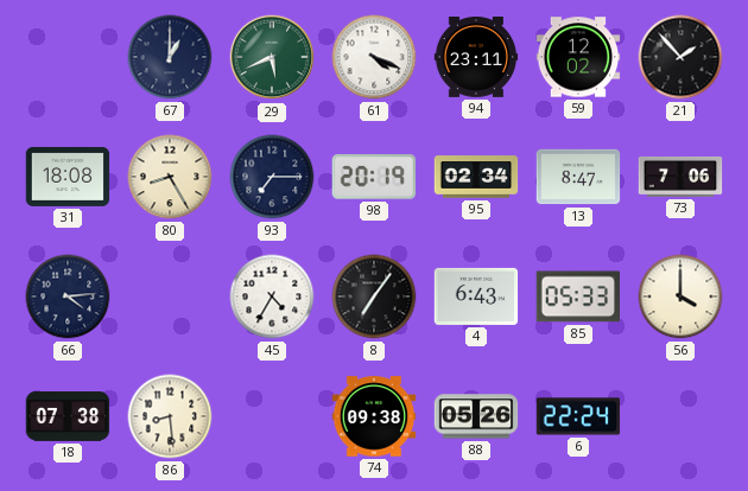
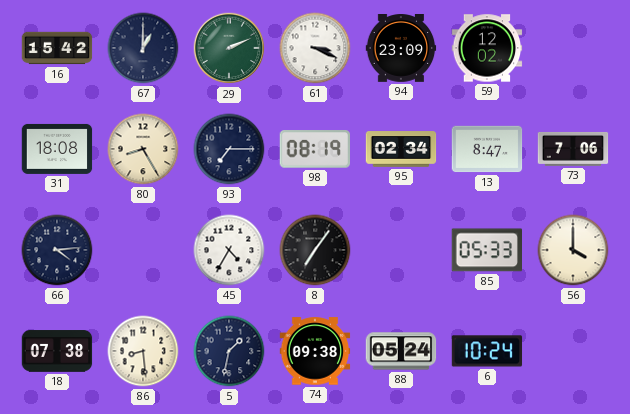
16: none -> 15:42
29: 5:41 -> 2:11
61: 4:19 -> 3:19
94: 23:11 -> 23:09
21: 1:53 -> none
98: 20:19 -> 08:19
4: 6:43 -> none
5: none -> 1:32
88: 05:26 -> 05:24
6: 22:24 -> 10:24
